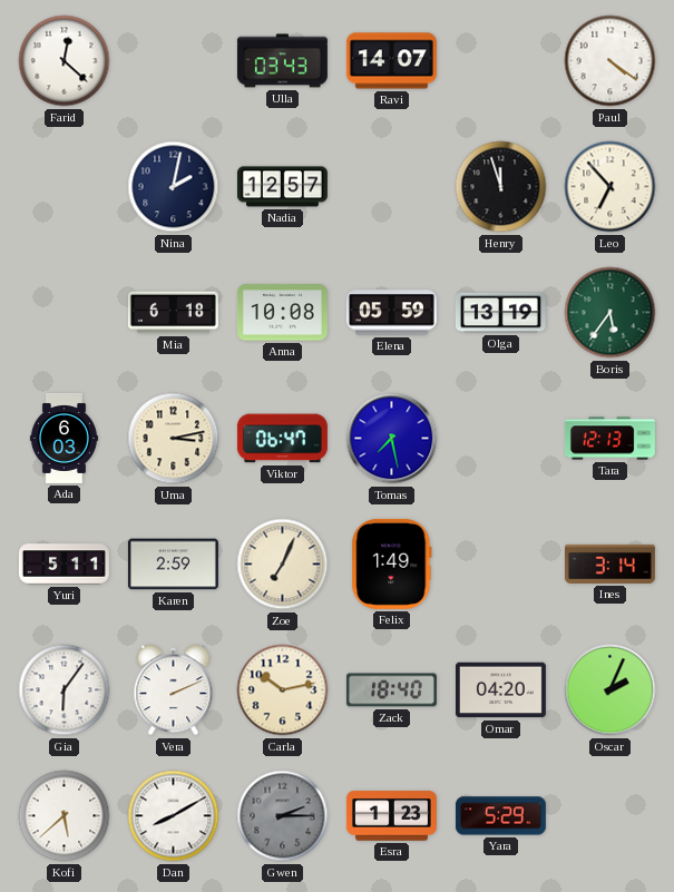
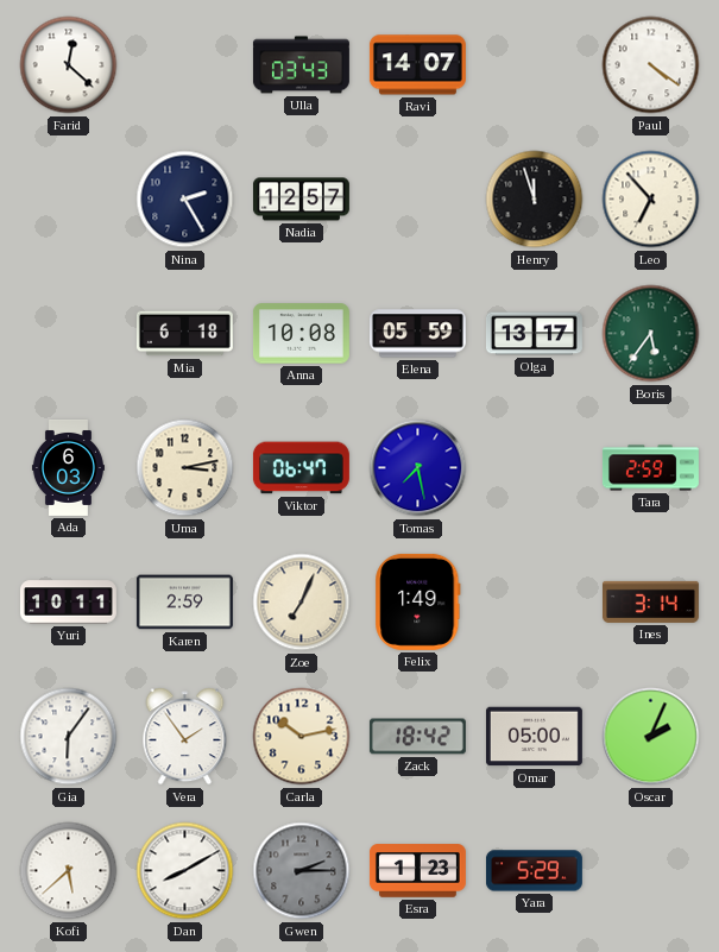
Nina: 2:02 -> 2:25
Olga: 13:19 -> 13:17
Tara: 12:13 -> 2:59
Yuri: 5:11 -> 10:11
Vera: 2:11 -> 1:54
Zack: 18:40 -> 18:42
Omar: 04:20 -> 05:00
